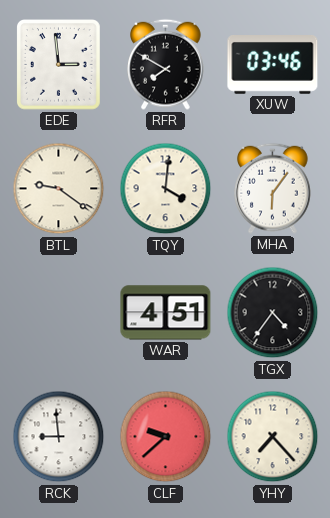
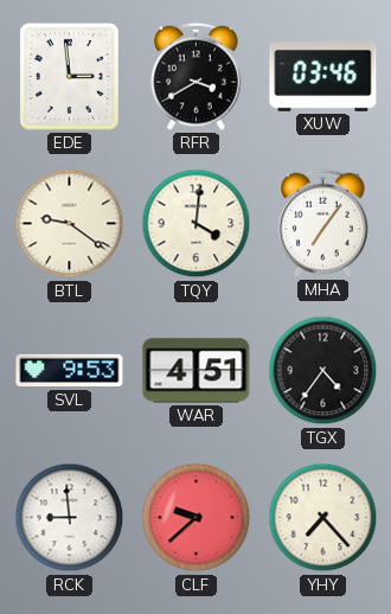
RFR: 7:50 -> 3:40
MHA: 6:06 -> 7:06
SVL: none -> 9:53
